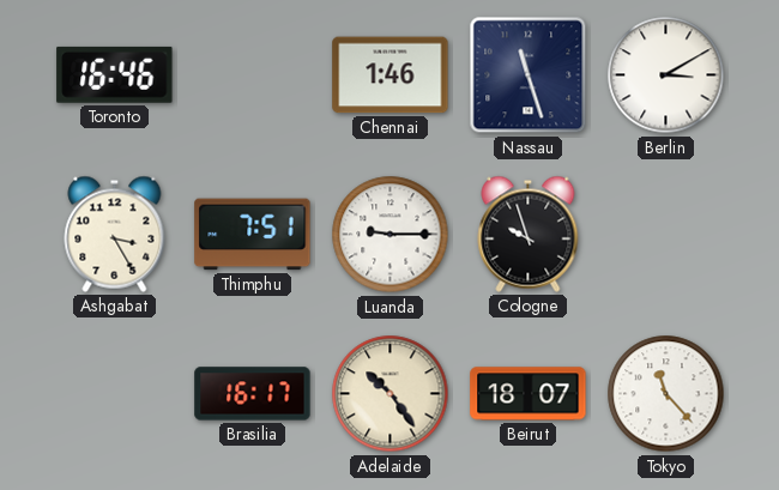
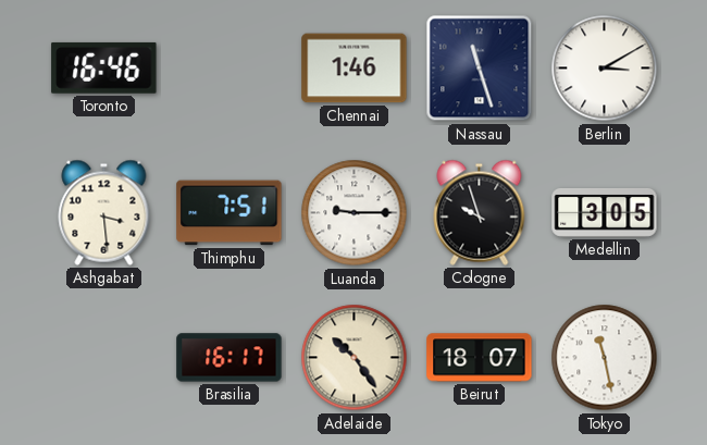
Ashgabat: 3:25 -> 3:29
Medellin: none -> 3:05
Tokyo: 11:23 -> 11:28
